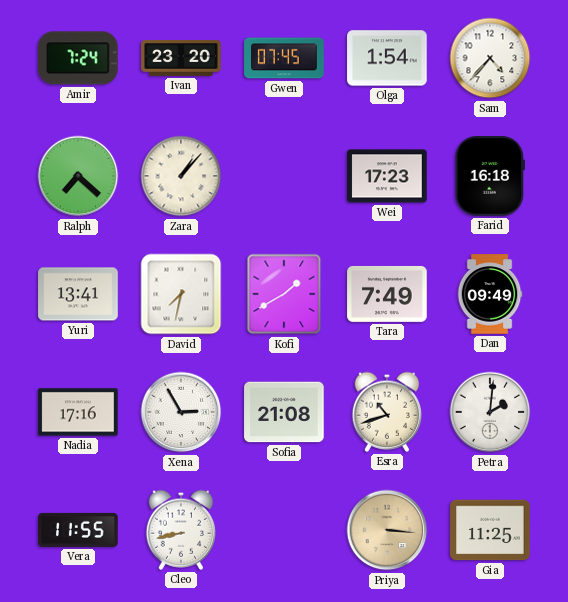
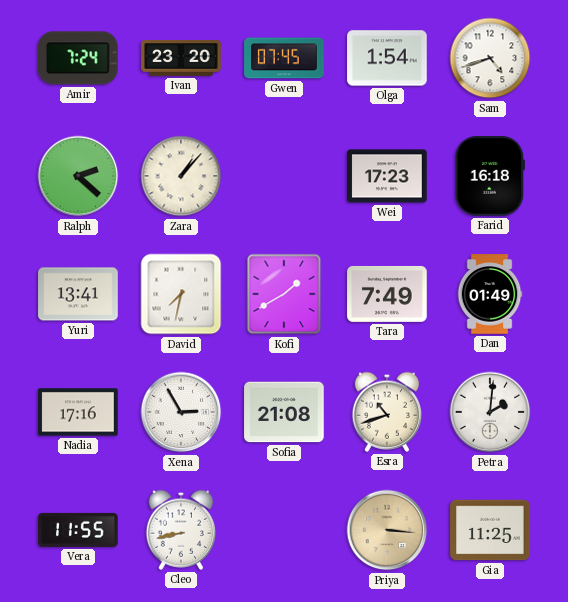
Sam: 4:37 -> 4:42
Ralph: 7:22 -> 2:22
Dan: 09:49 -> 01:49
